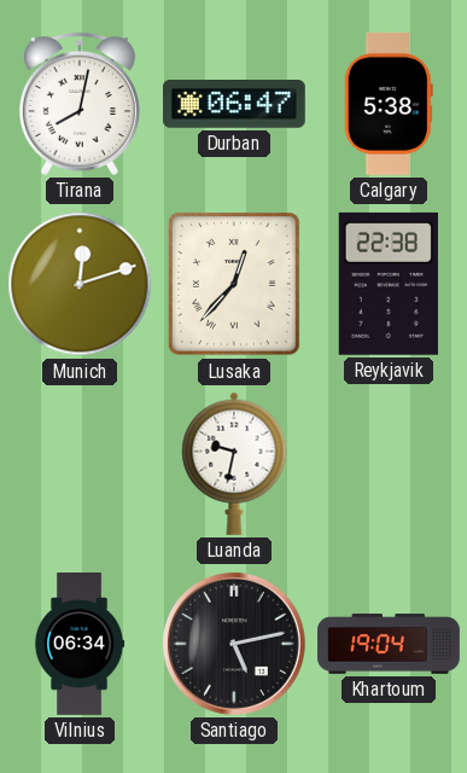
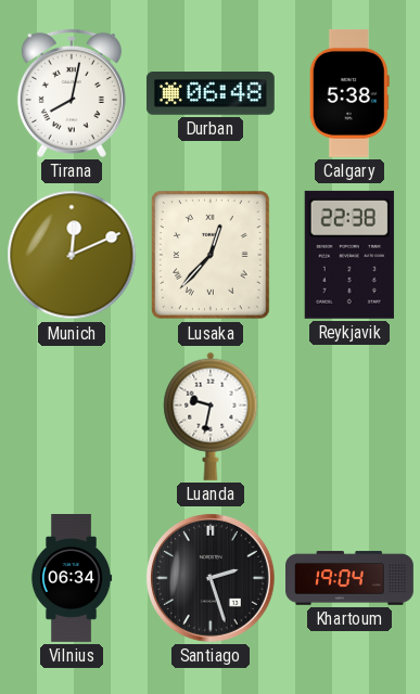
Durban: 06:47 -> 06:48
Munich: 12:12 -> 12:11
Santiago: 5:13 -> 2:27
